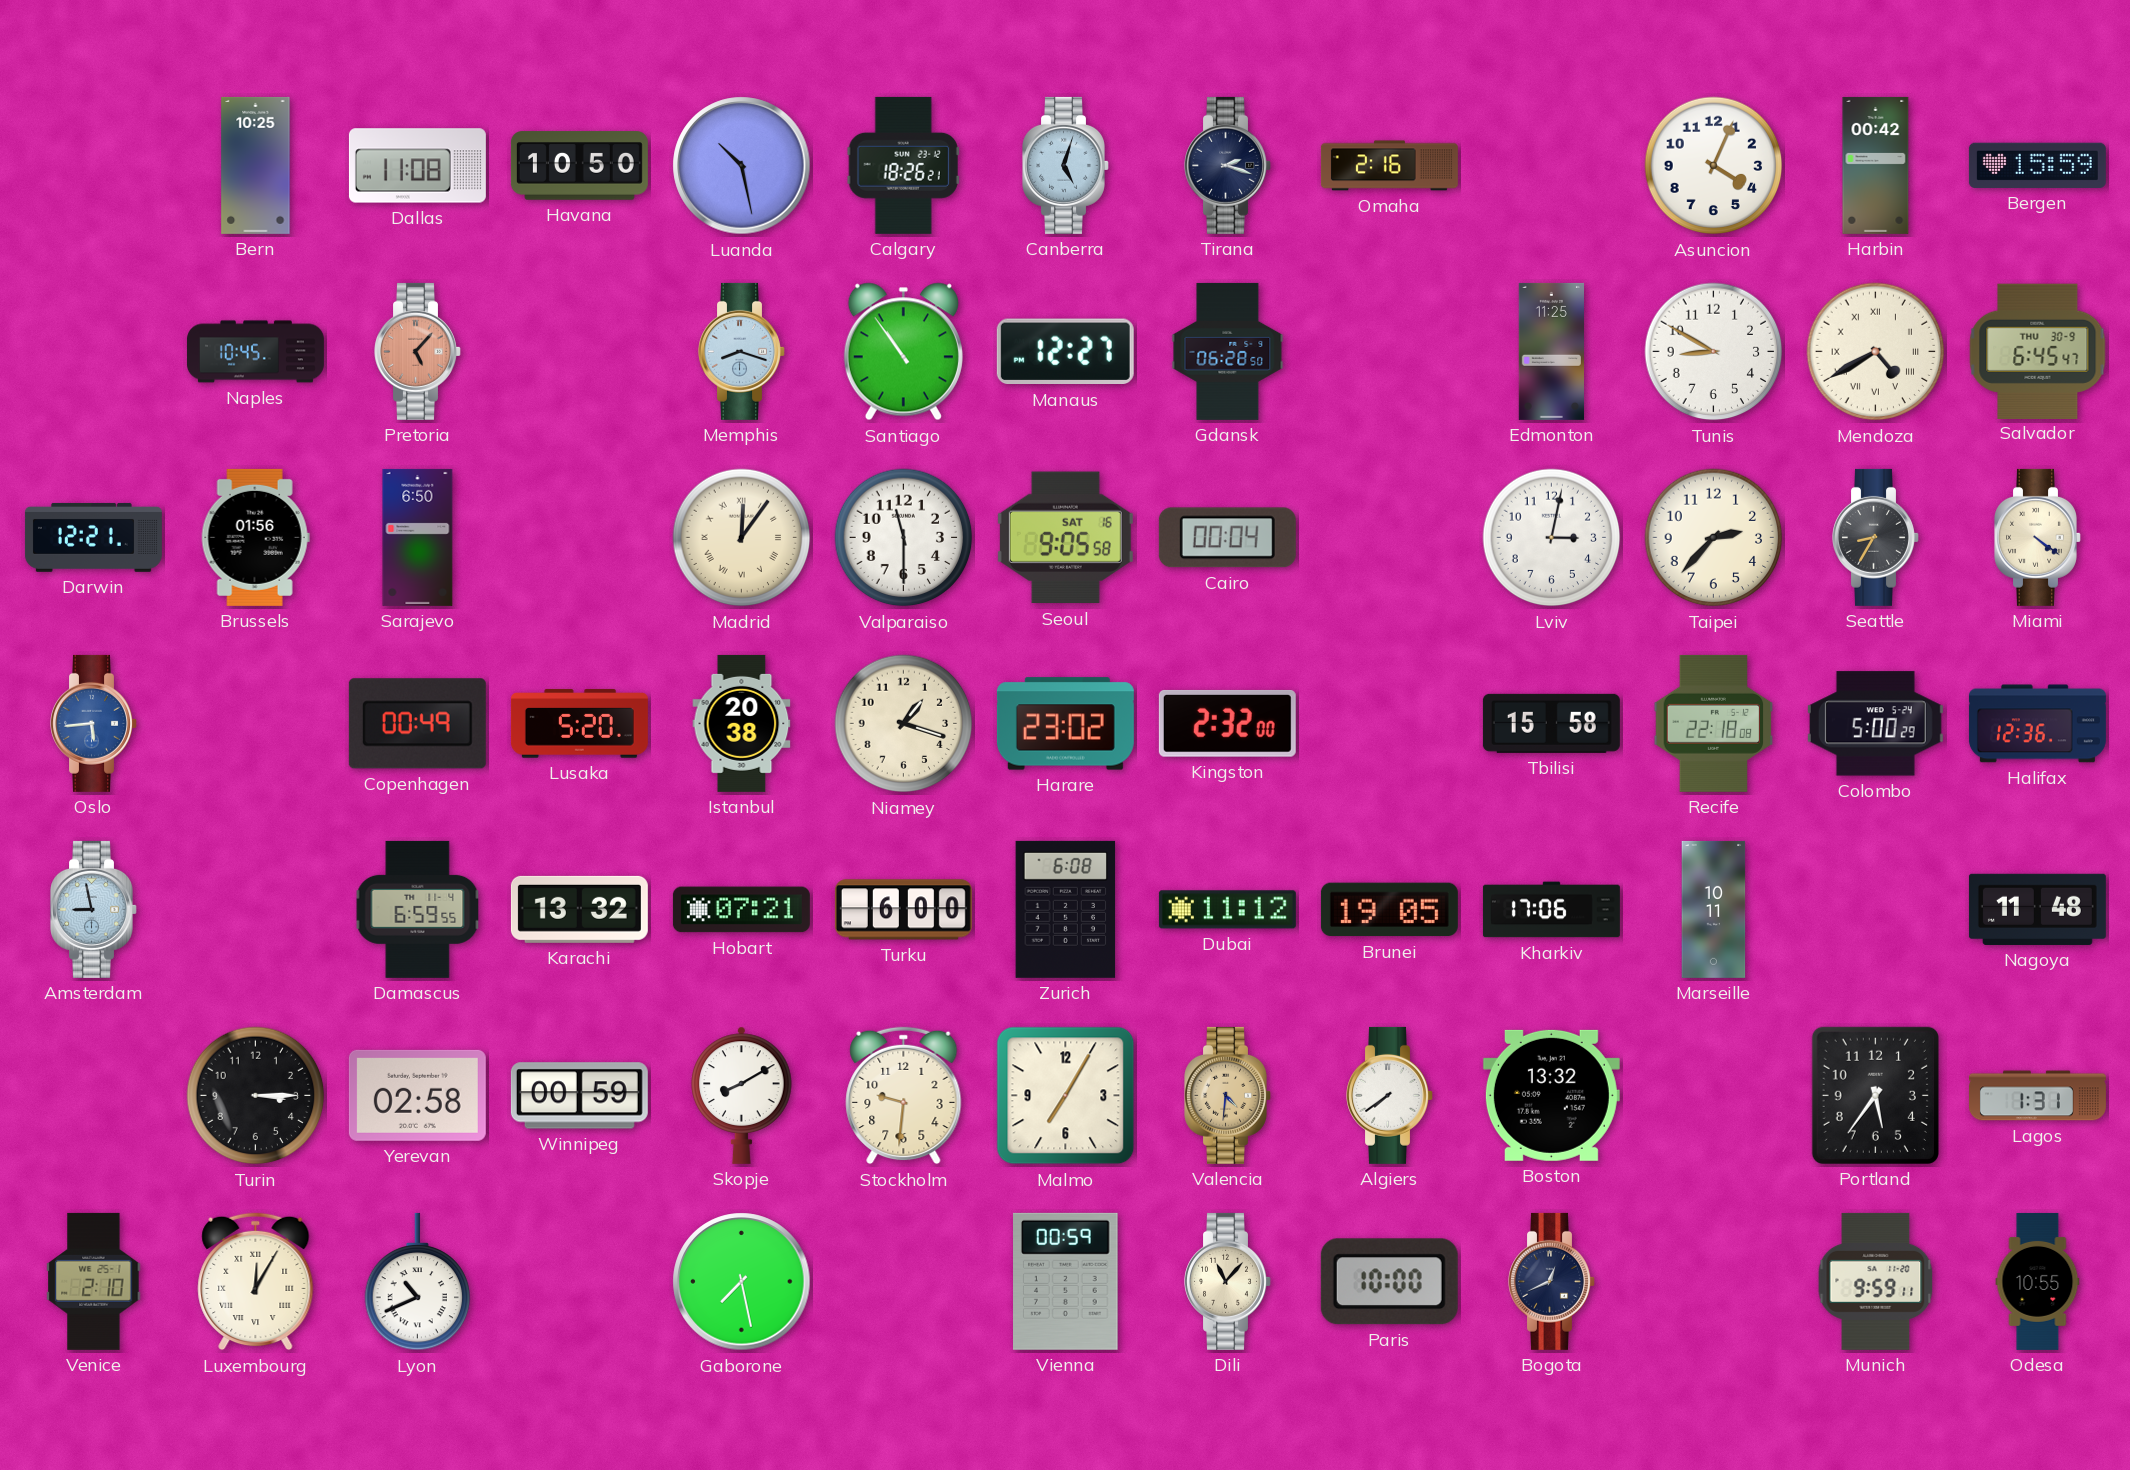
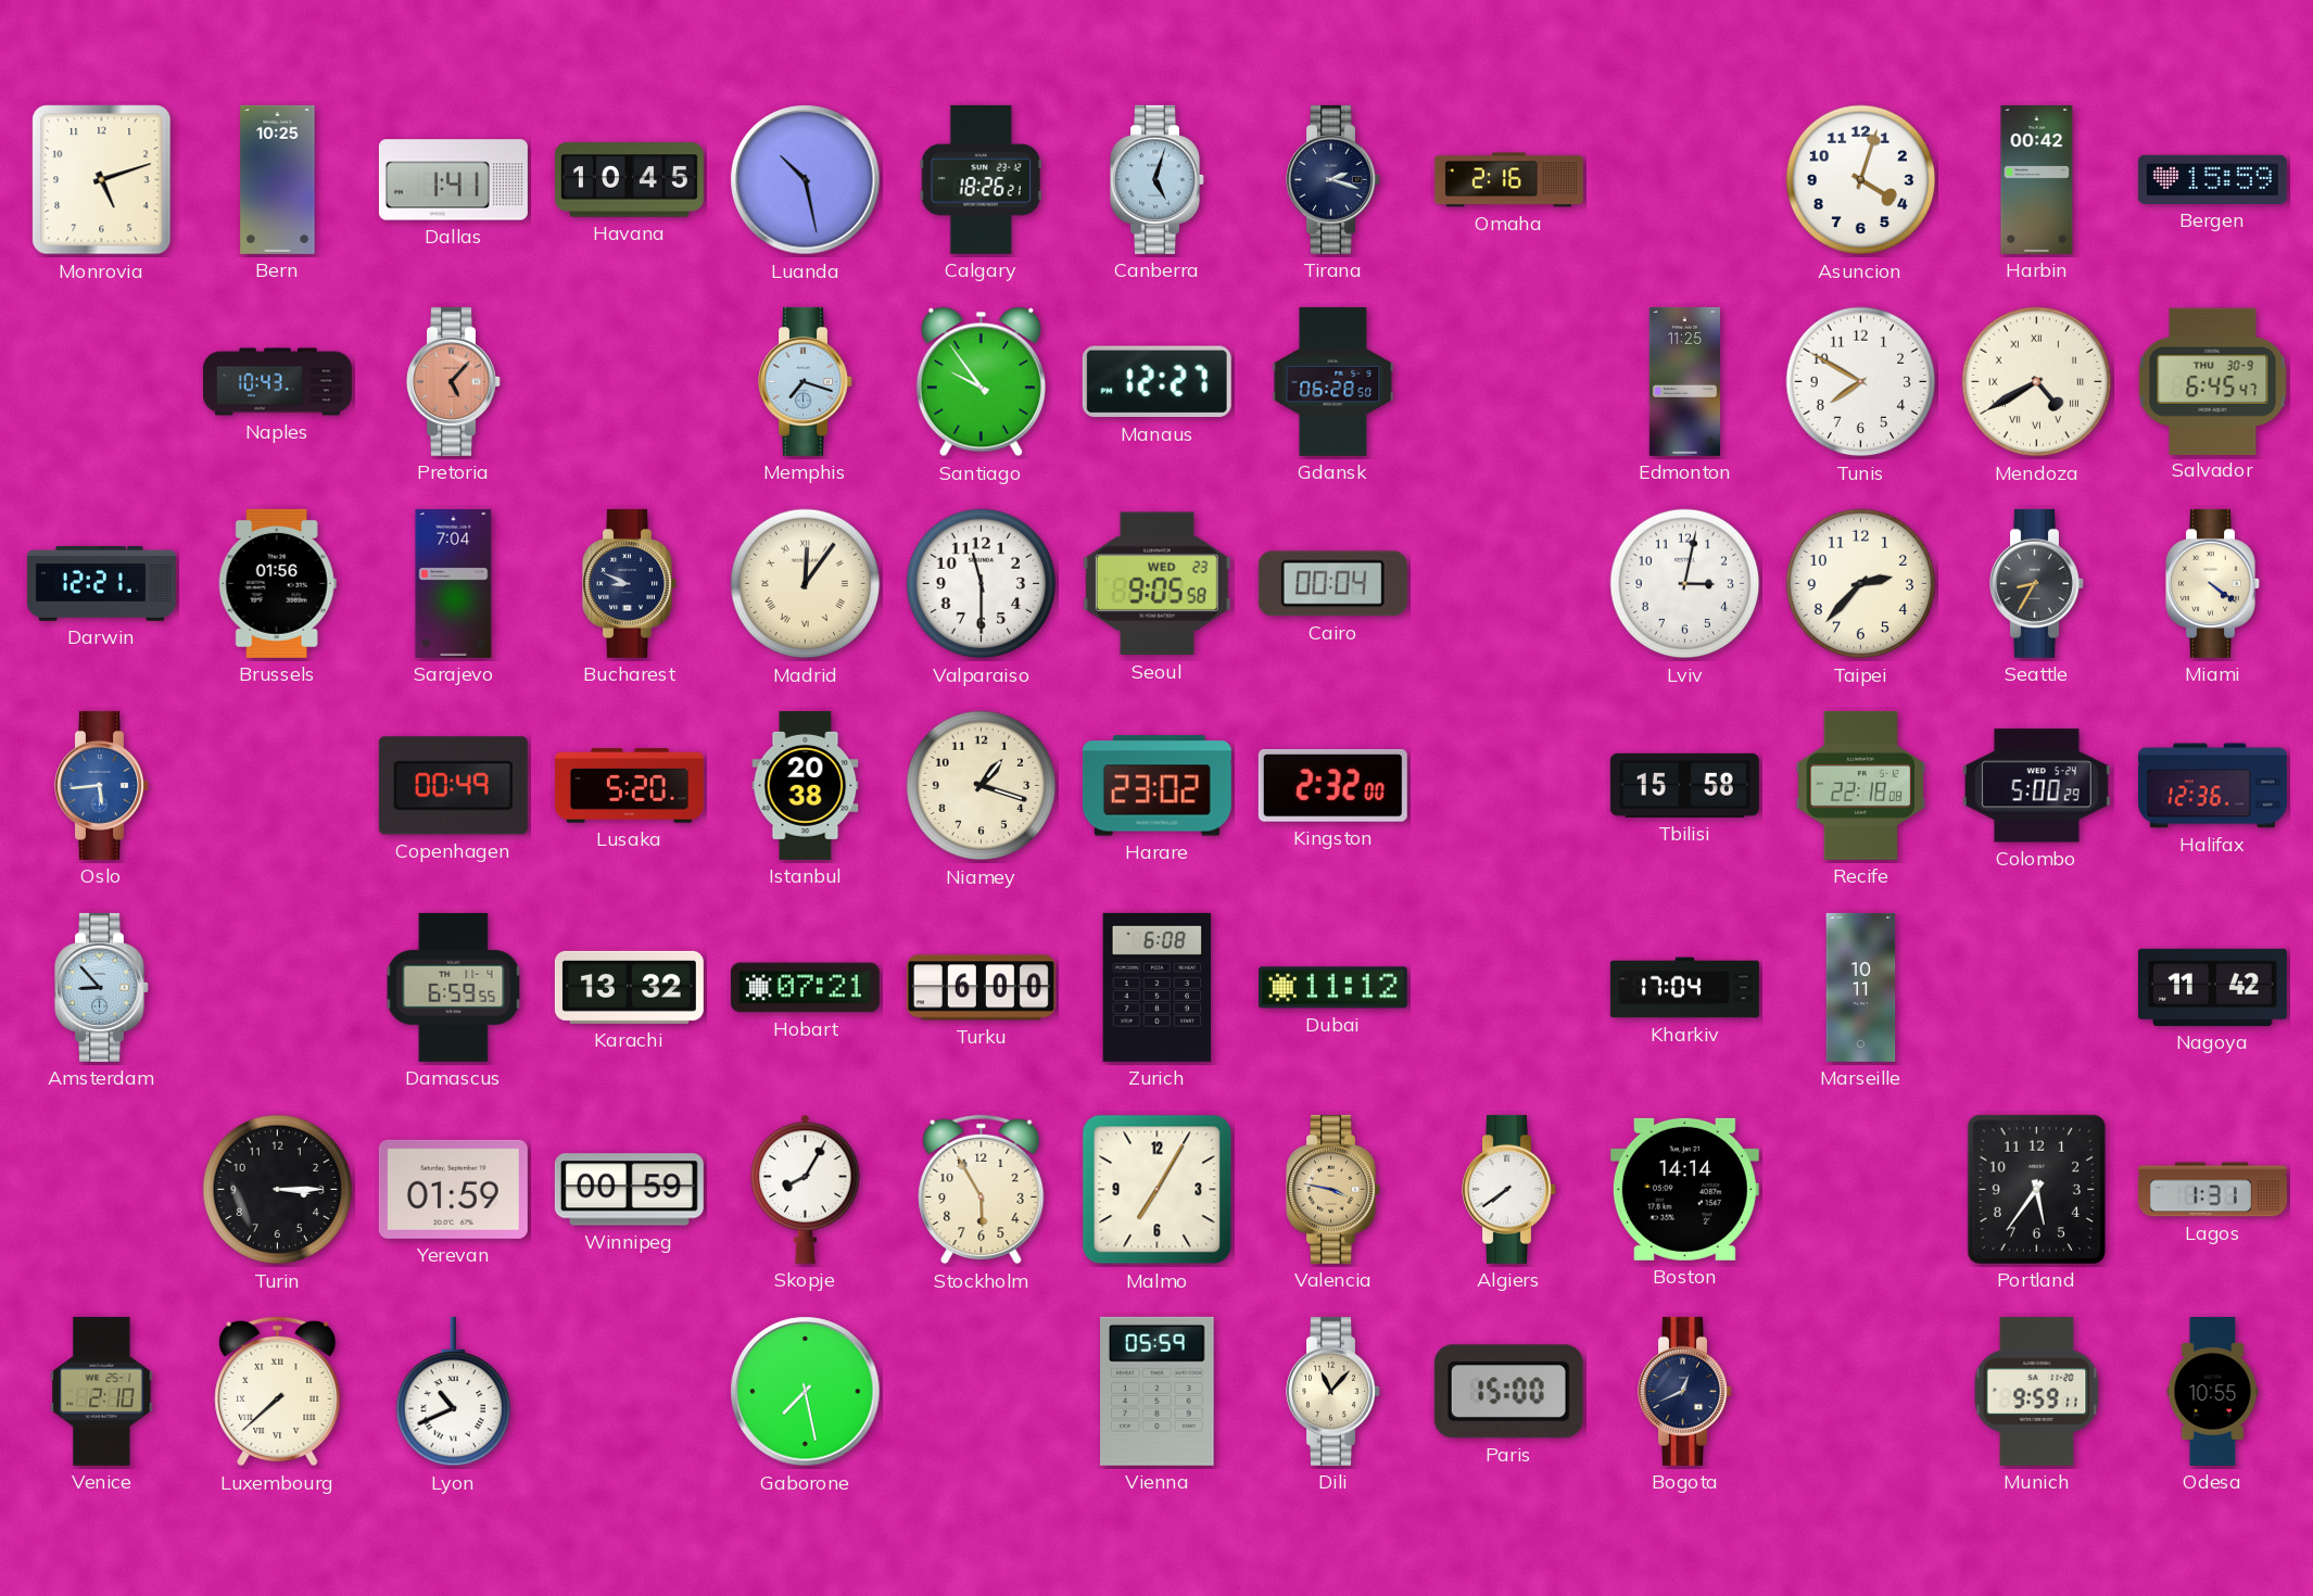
Monrovia: none -> 5:12
Dallas: 11:08 -> 1:41
Havana: 10:50 -> 10:45
Asuncion: 4:04 -> 4:03
Naples: 10:45 -> 10:43
Memphis: 8:18 -> 7:18
Santiago: 10:54 -> 9:54
Tunis: 8:50 -> 7:50
Sarajevo: 6:50 -> 7:04
Bucharest: none -> 8:49
Seoul date: SAT 16 -> WED 23
Amsterdam: 8:58 -> 8:53
Brunei: 19:05 -> none
Kharkiv: 17:06 -> 17:04
Nagoya: 11:48 -> 11:42
Yerevan: 02:58 -> 01:59
Skopje: 8:10 -> 8:05
Stockholm: 9:31 -> 5:55
Valencia: 4:31 -> 3:47
Boston: 13:32 -> 14:14
Luxembourg: 12:05 -> 7:38
Vienna: 00:59 -> 05:59
Paris: 10:00 -> 15:00
